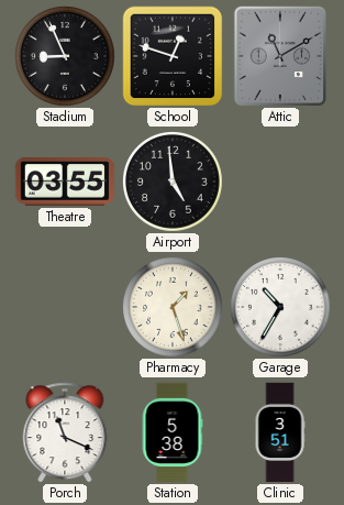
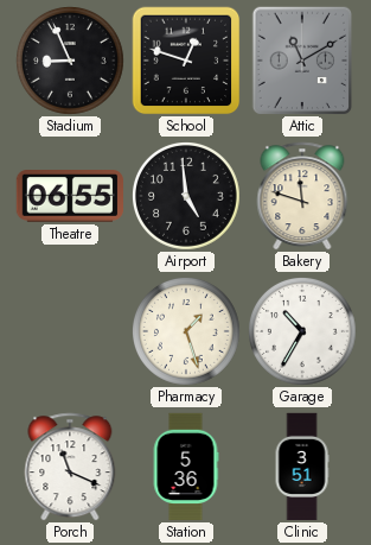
Theatre: 03:55 -> 06:55
Bakery: none -> 11:48
Station: 5:38 -> 5:36
